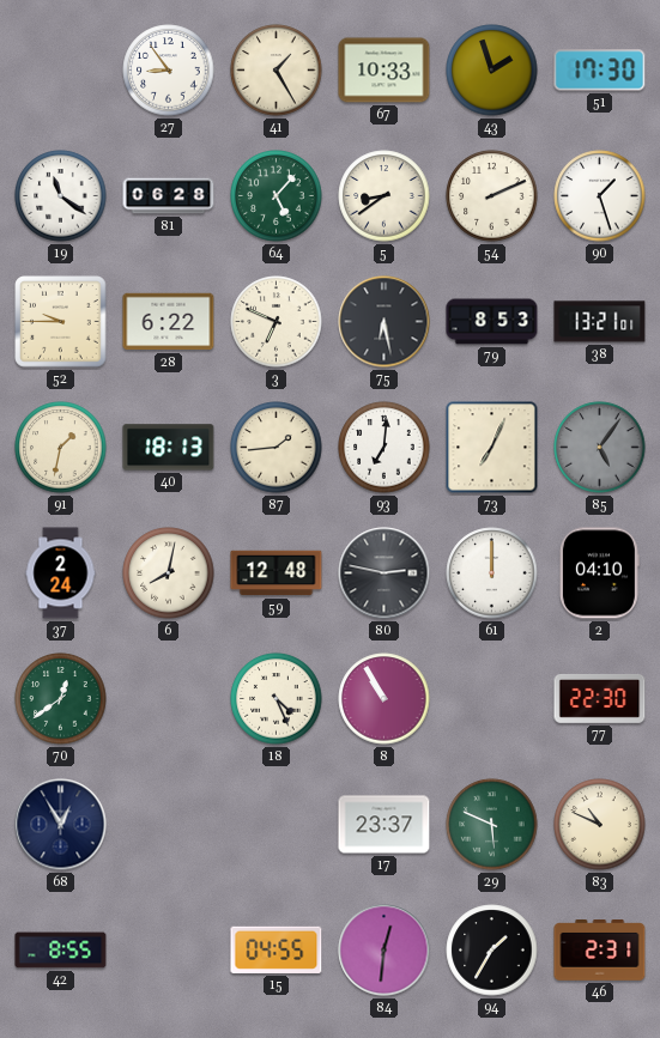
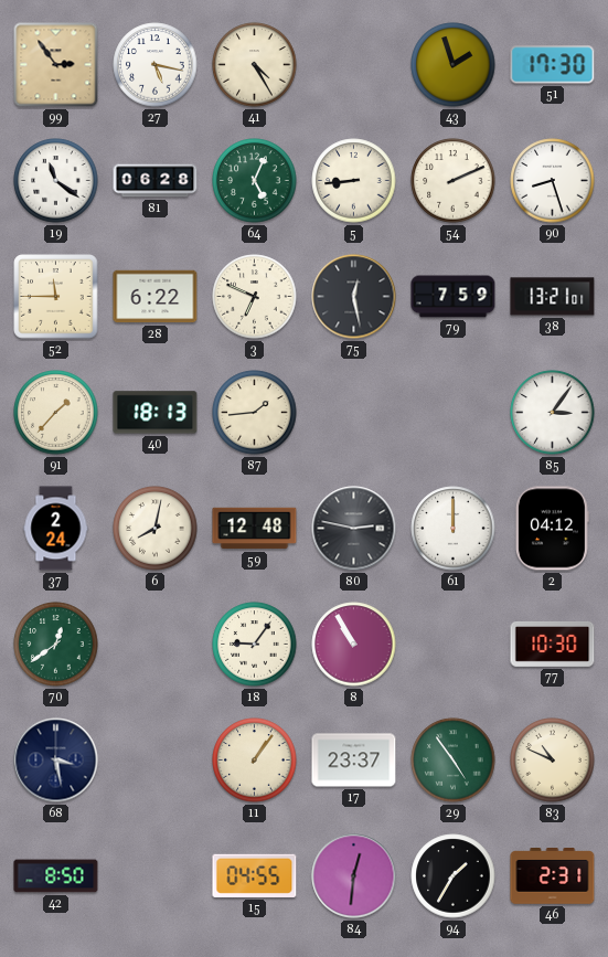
99: none -> 2:54
27: 8:54 -> 5:17
41: 1:25 -> 4:25
67: 10:33 -> none
64: 5:07 -> 5:04
5: 8:39 -> 8:44
90: 1:27 -> 8:27
52: 9:45 -> 11:45
75: 6:28 -> 12:28
79: 8:53 -> 7:59
91: 1:32 -> 1:37
93: 7:01 -> none
73: 7:04 -> none
85: 5:06 -> 3:06
85 dial: grey -> white
2: 04:10 -> 04:12
18: 4:26 -> 9:06
77: 22:30 -> 10:30
68: 12:55 -> 3:28
11: none -> 1:06
29: 5:49 -> 4:54
42: 8:55 -> 8:50
